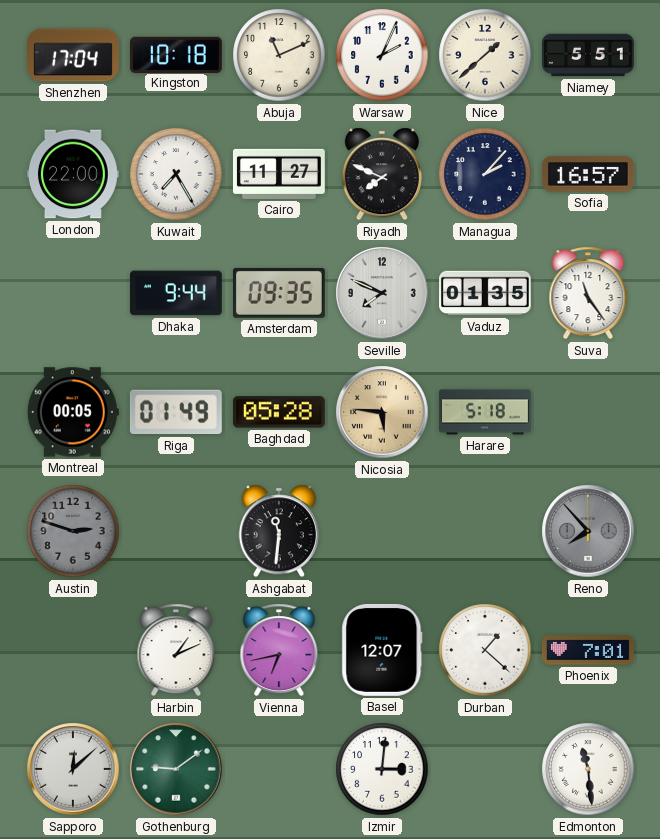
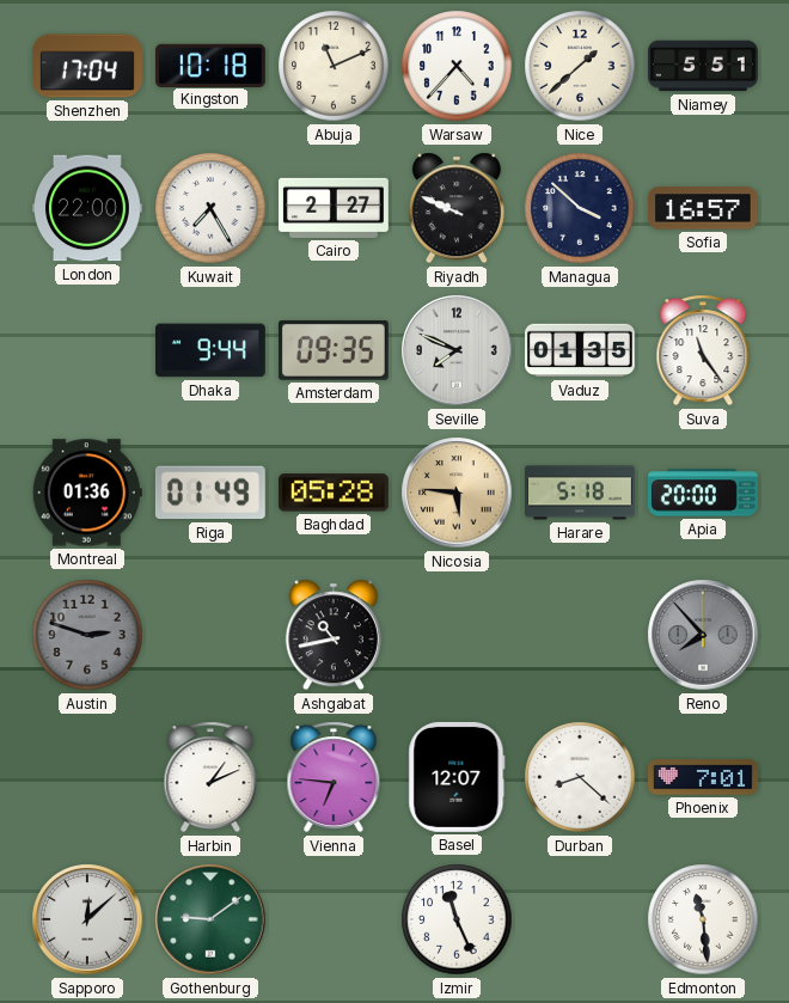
Warsaw: 2:04 -> 4:37
Cairo: 11:27 -> 2:27
Riyadh: 7:49 -> 9:49
Managua: 2:07 -> 3:52
Montreal: 00:05 -> 01:36
Apia: none -> 20:00
Ashgabat: 11:31 -> 10:43
Vienna: 6:43 -> 6:46
Durban: 1:22 -> 8:22
Izmir: 3:01 -> 11:26
